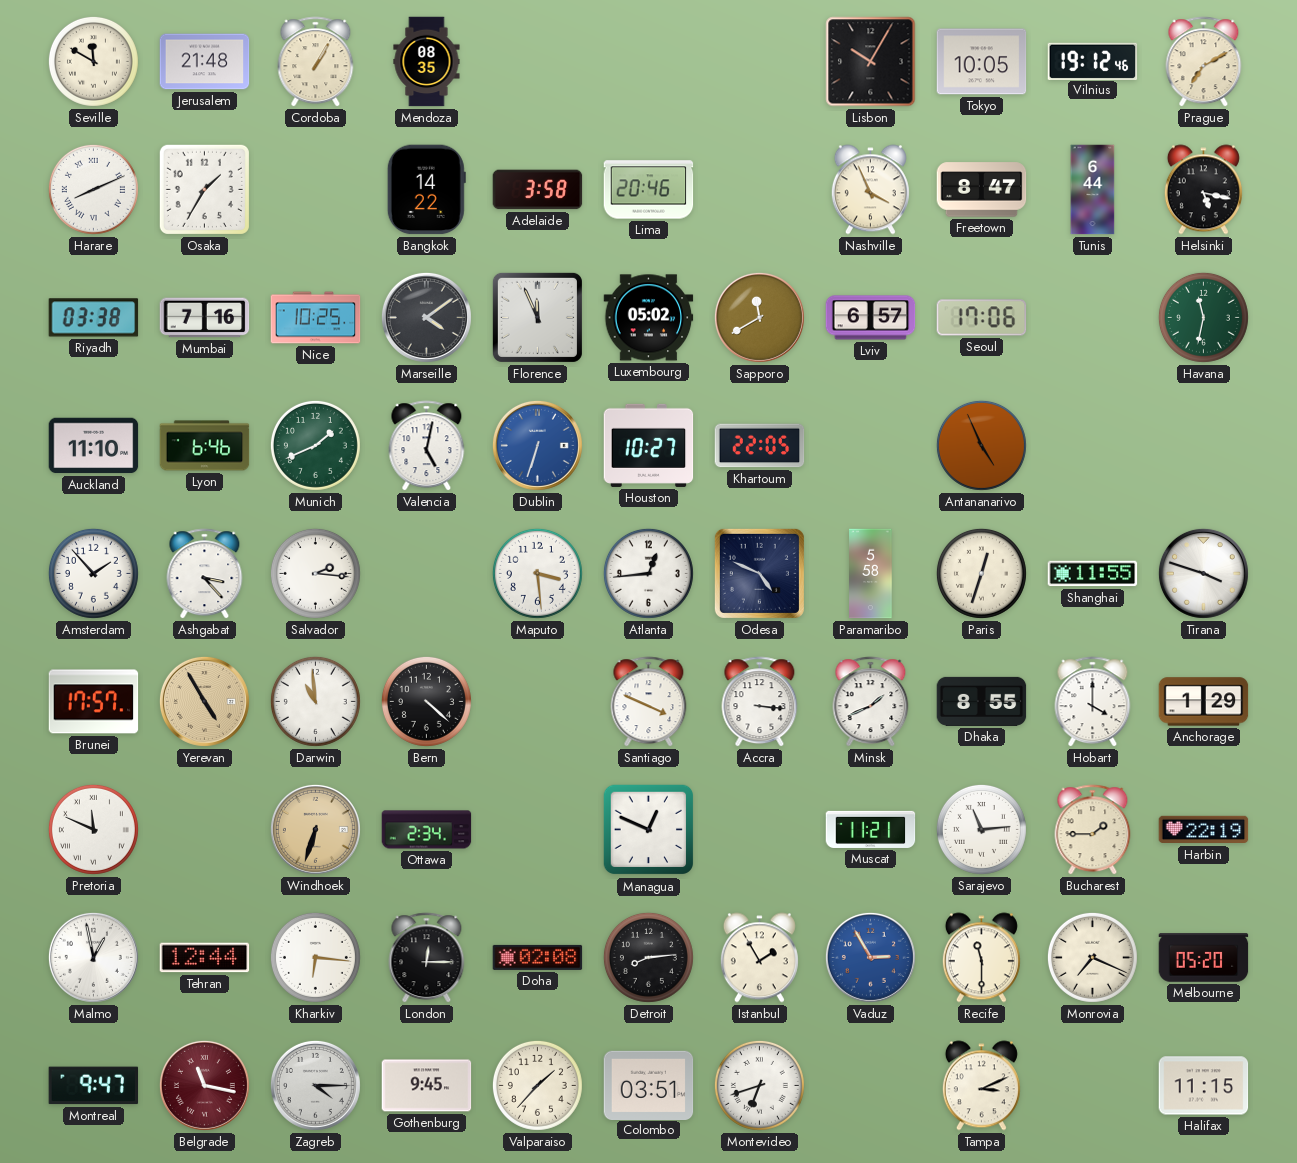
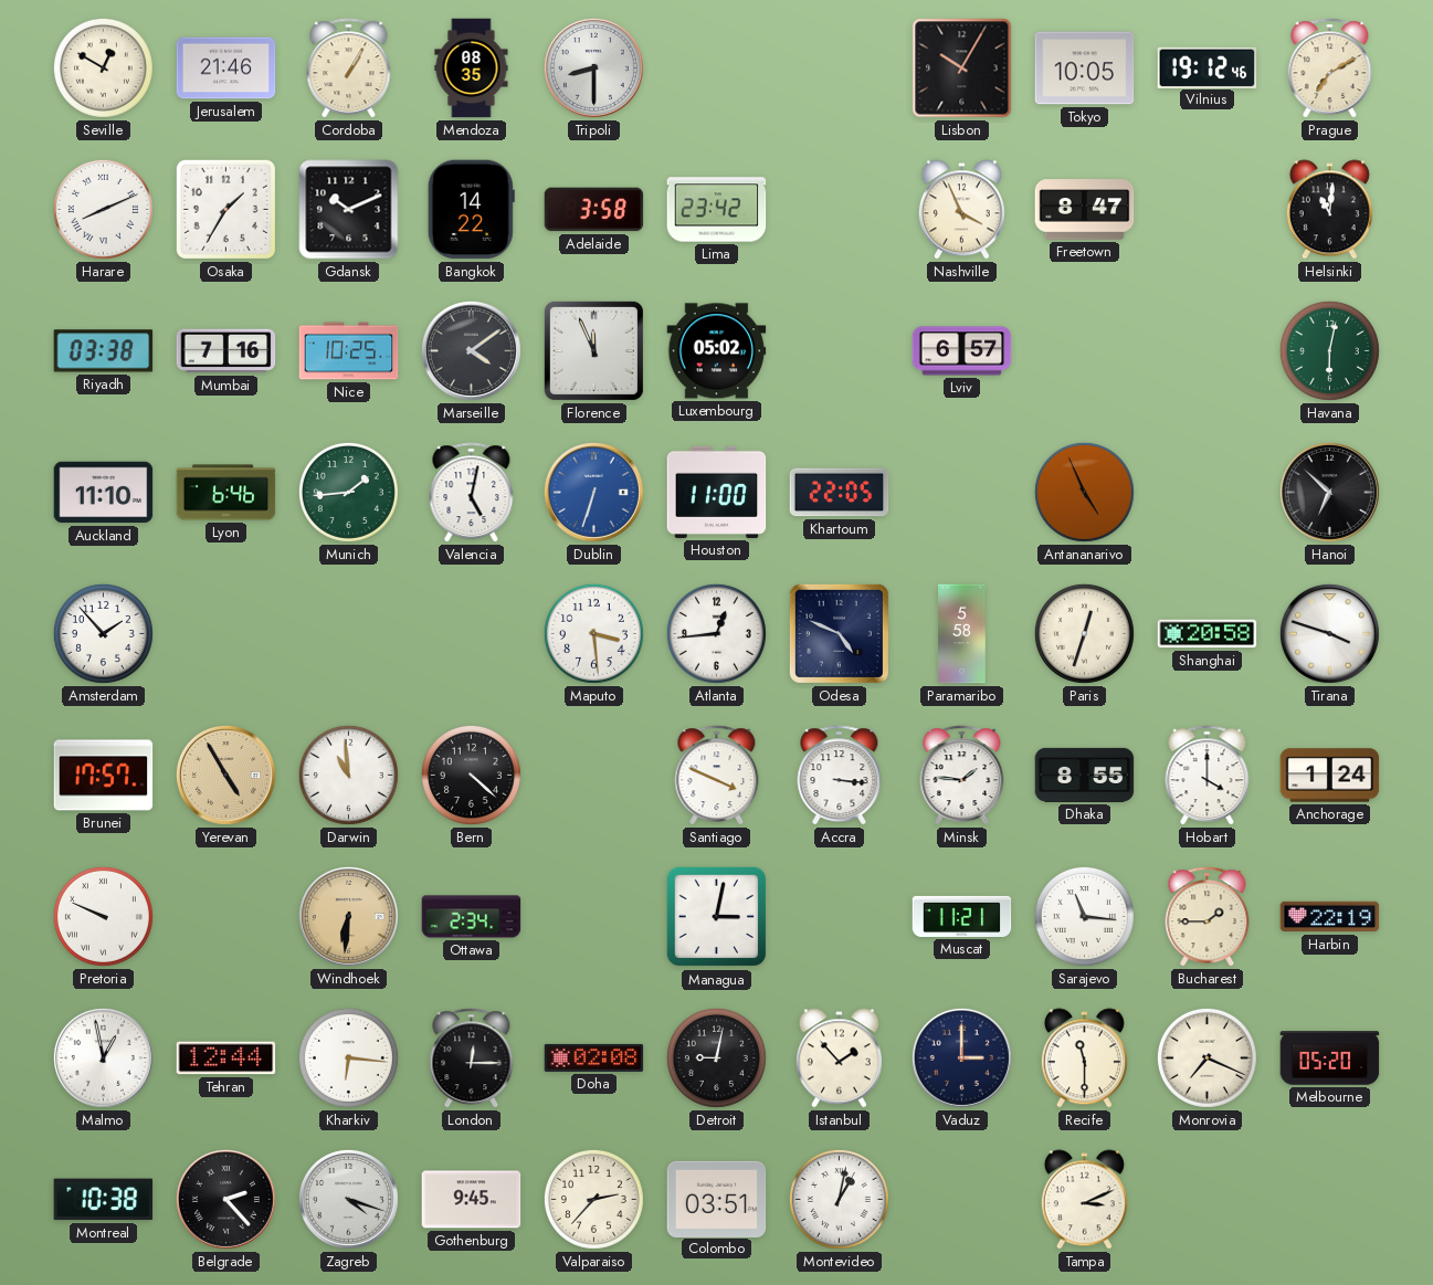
Seville: 11:50 -> 12:50
Jerusalem: 21:48 -> 21:46
Tripoli: none -> 8:30
Gdansk: none -> 10:11
Lima: 20:46 -> 23:42
Tunis: 6:44 -> none
Helsinki: 5:17 -> 11:01
Sapporo: 11:40 -> none
Seoul: 17:06 -> none
Havana: 11:32 -> 6:02
Munich: 1:41 -> 1:44
Houston: 10:27 -> 11:00
Hanoi: none -> 6:52
Ashgabat: 3:23 -> none
Salvador: 2:16 -> none
Shanghai: 11:55 -> 20:58
Minsk: 1:41 -> 1:46
Anchorage: 1:29 -> 1:24
Pretoria: 11:49 -> 9:49
Windhoek: 6:33 -> 6:31
Managua: 12:49 -> 3:02
Sarajevo: 11:14 -> 11:16
Detroit: 8:14 -> 9:02
Istanbul: 1:55 -> 1:53
Vaduz: 2:55 -> 3:00
Vaduz dial: blue -> navy
Montreal: 9:47 -> 10:38
Belgrade: 11:17 -> 2:23
Belgrade dial: burgundy -> black
Zagreb: 4:15 -> 4:18
Valparaiso: 1:37 -> 2:37
Montevideo: 6:42 -> 1:02
Halifax: 11:15 -> none
